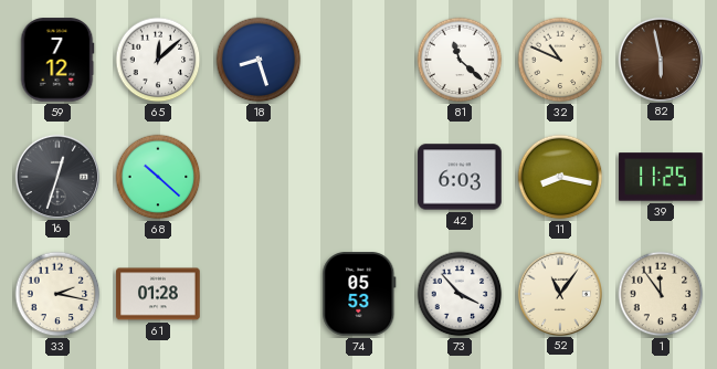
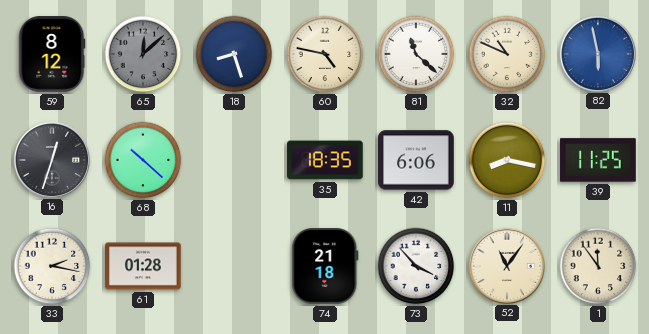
59: 7:12 -> 8:12
65 dial: white -> grey
60: none -> 4:47
82 dial: brown -> blue
35: none -> 18:35
42: 6:03 -> 6:06
74: 05:53 -> 21:18
